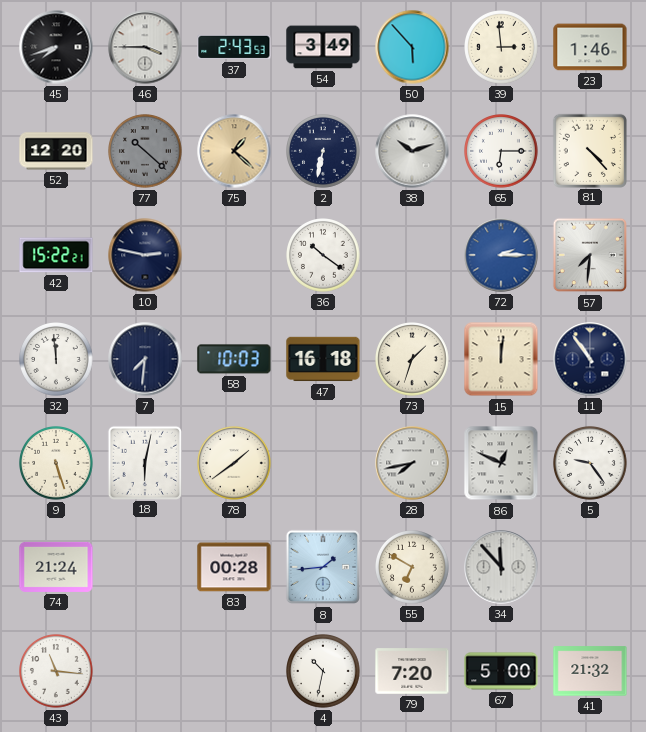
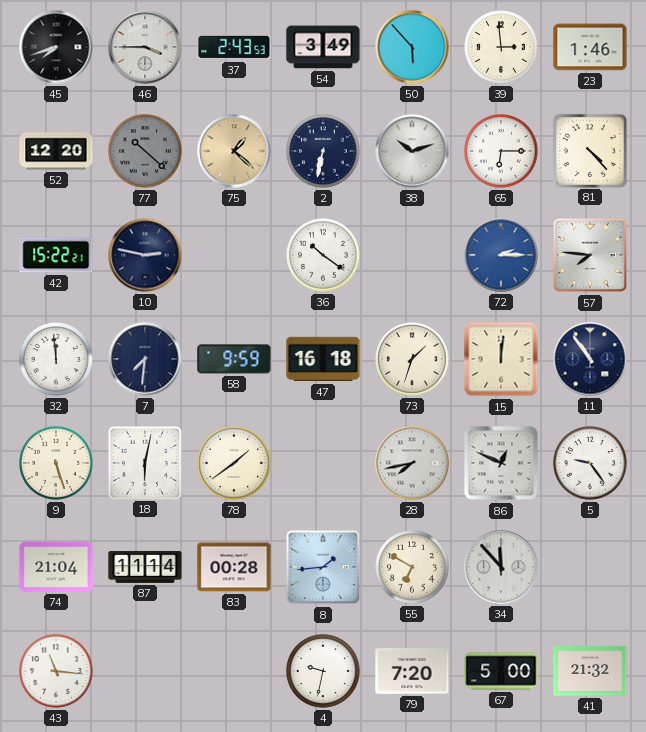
57: 7:31 -> 7:46
58: 10:03 -> 9:59
74: 21:24 -> 21:04
87: none -> 11:14
4: 10:32 -> 9:32
